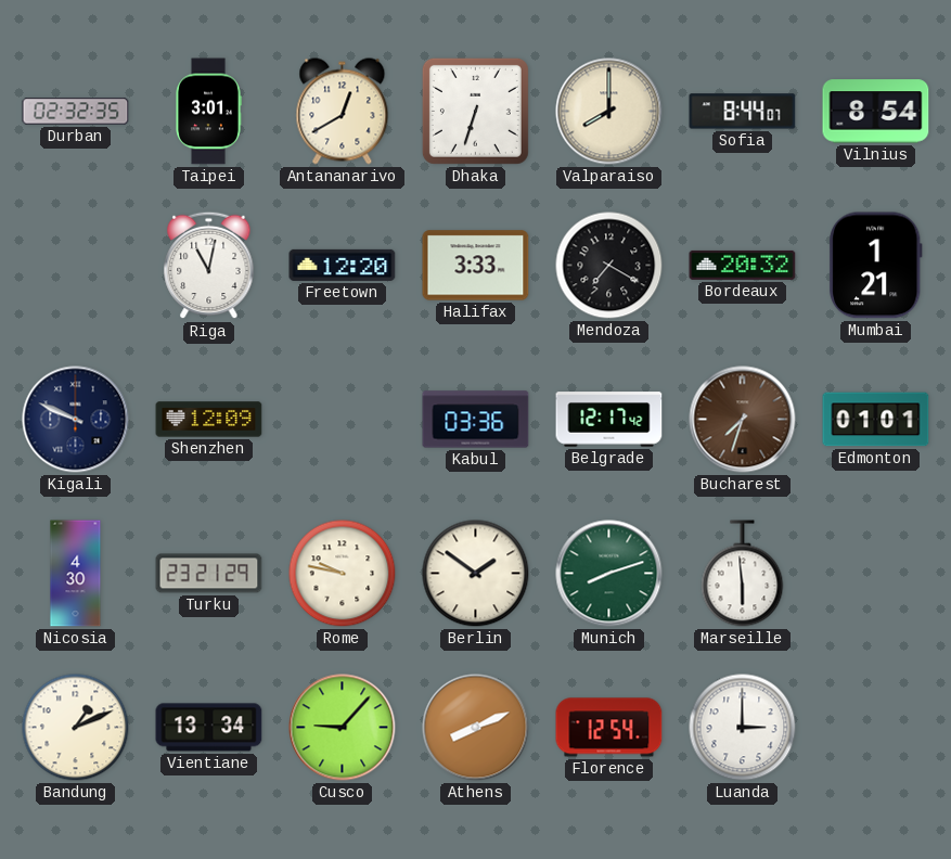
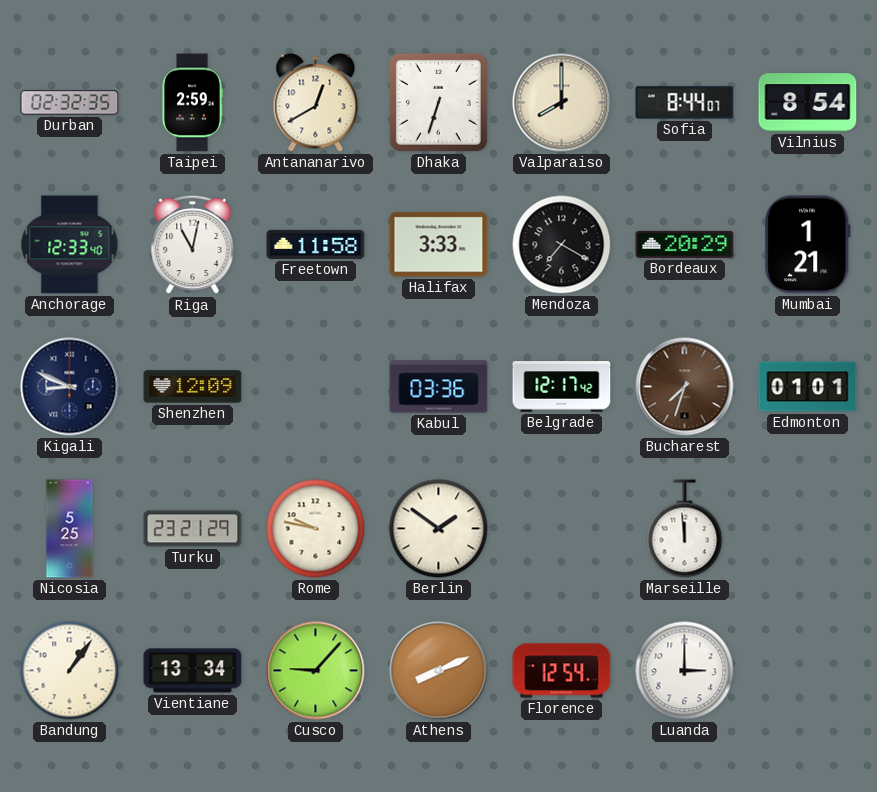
Taipei: 3:01 -> 2:59
Anchorage: none -> 12:33
Freetown: 12:20 -> 11:58
Bordeaux: 20:32 -> 20:29
Kigali: 9:49 -> 8:49
Nicosia: 4:30 -> 5:25
Munich: 8:12 -> none
Marseille: 5:59 -> 11:59
Bandung: 1:11 -> 1:06
